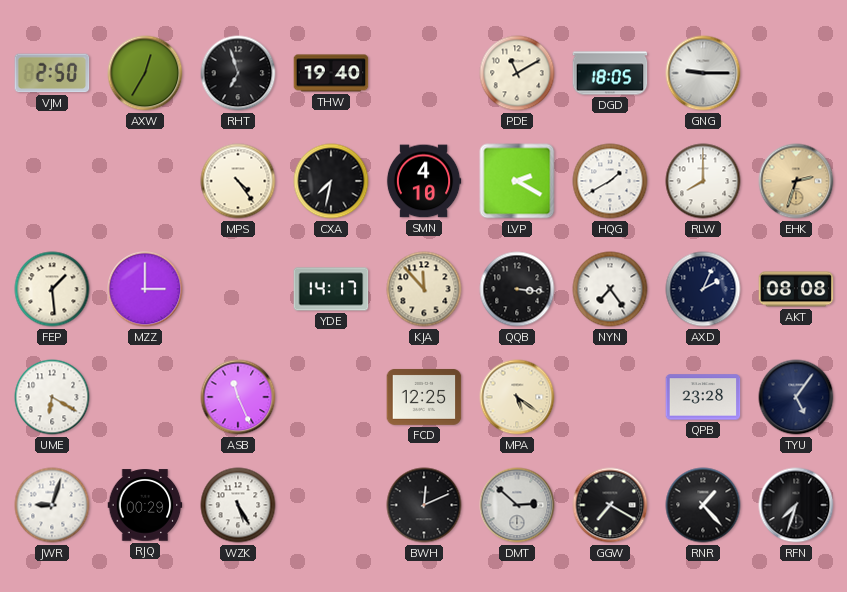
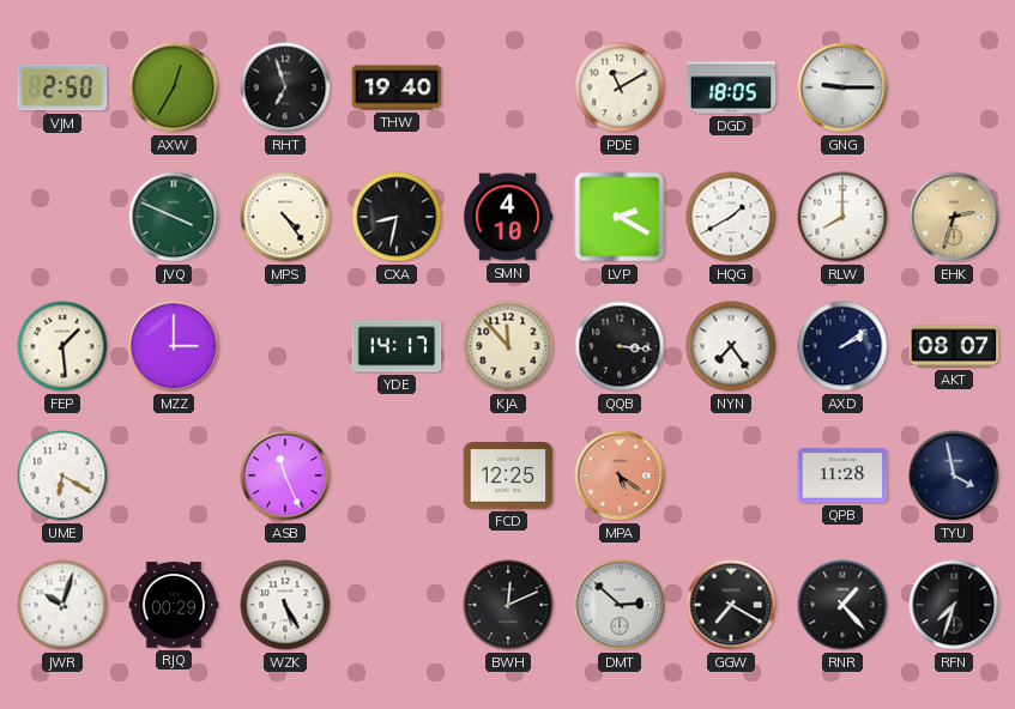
JVQ: none -> 3:49
CXA: 7:32 -> 8:32
AXD: 2:04 -> 2:09
AKT: 08:08 -> 08:07
MPA dial: cream -> salmon
QPB: 23:28 -> 11:28
TYU: 5:06 -> 3:58
JWR: 9:03 -> 10:03
